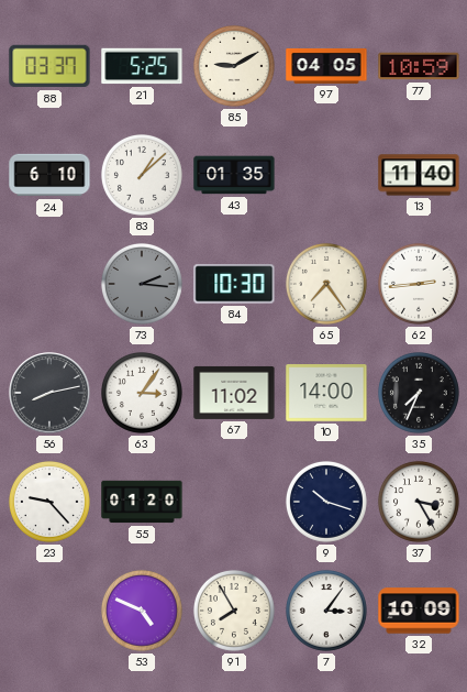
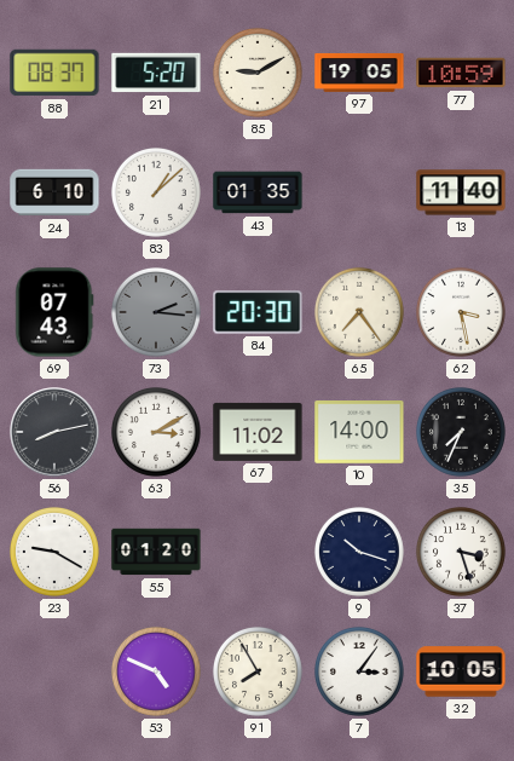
88: 03:37 -> 08:37
21: 5:25 -> 5:20
97: 04:05 -> 19:05
69: none -> 07:43
84: 10:30 -> 20:30
62: 2:44 -> 3:28
63: 3:06 -> 3:10
23: 9:23 -> 9:20
37: 3:25 -> 3:27
32: 10:09 -> 10:05
